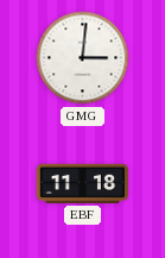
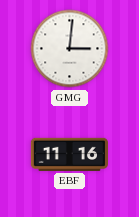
EBF: 11:18 -> 11:16
